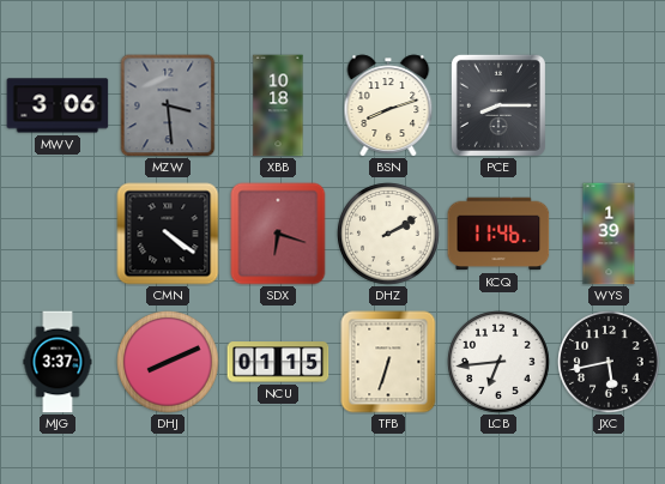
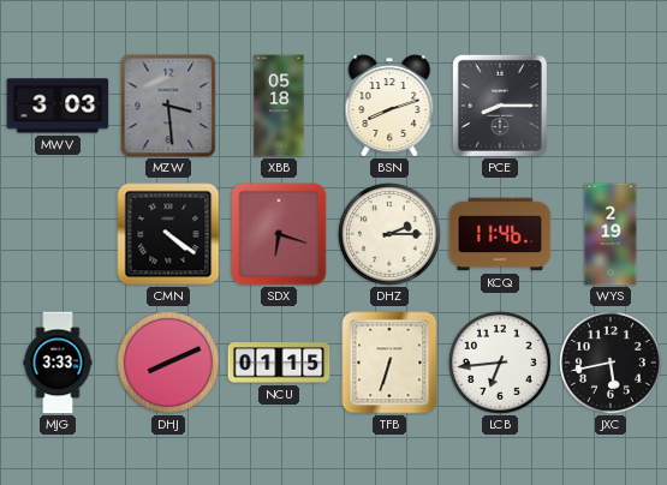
MWV: 3:06 -> 3:03
XBB: 10:18 -> 05:18
DHZ: 2:10 -> 2:15
WYS: 1:39 -> 2:19
MJG: 3:37 -> 3:33
